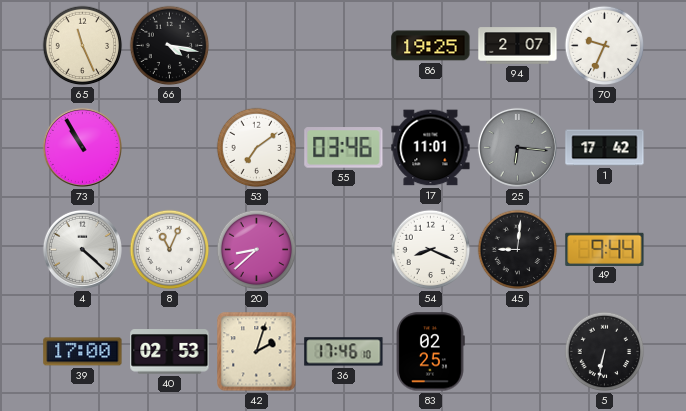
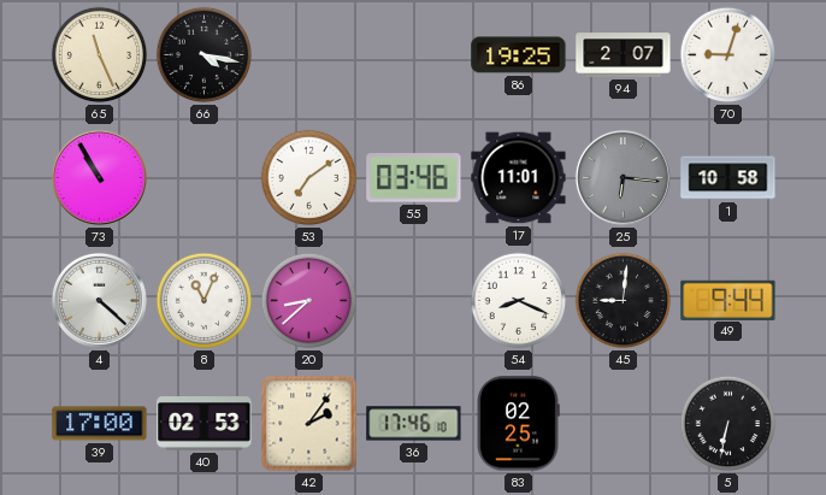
70: 9:34 -> 9:03
1: 17:42 -> 10:58
42: 2:03 -> 2:06
